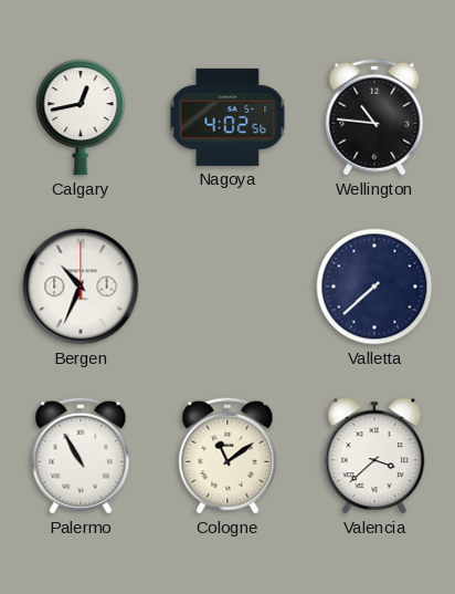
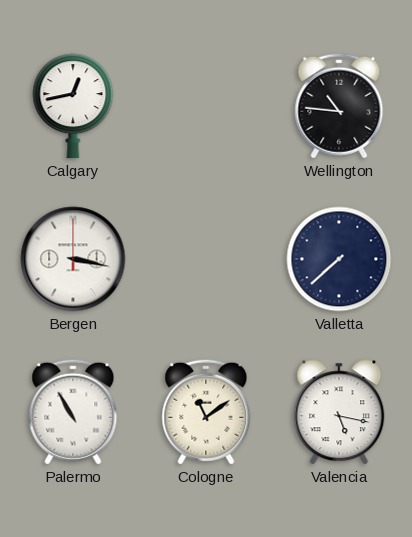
Nagoya: 4:02 -> none
Bergen: 10:34 -> 3:17
Valencia: 3:38 -> 5:17
